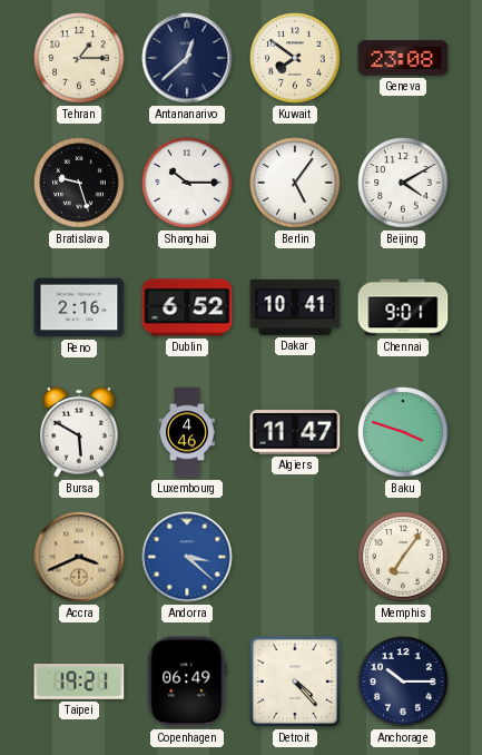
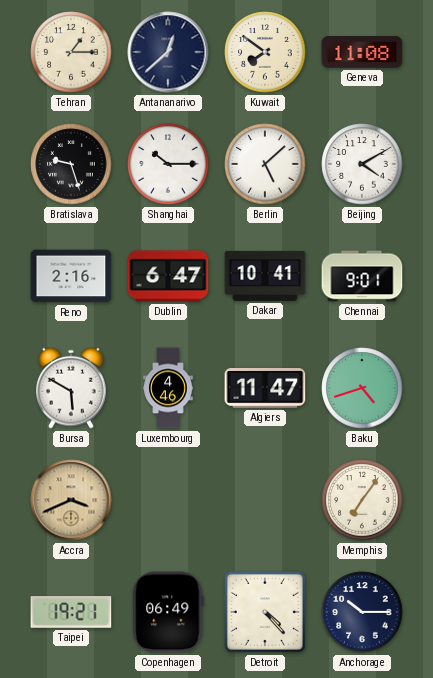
Geneva: 23:08 -> 11:08
Berlin: 5:06 -> 5:08
Dublin: 6:52 -> 6:47
Baku: 3:48 -> 4:42
Andorra: 3:22 -> none
